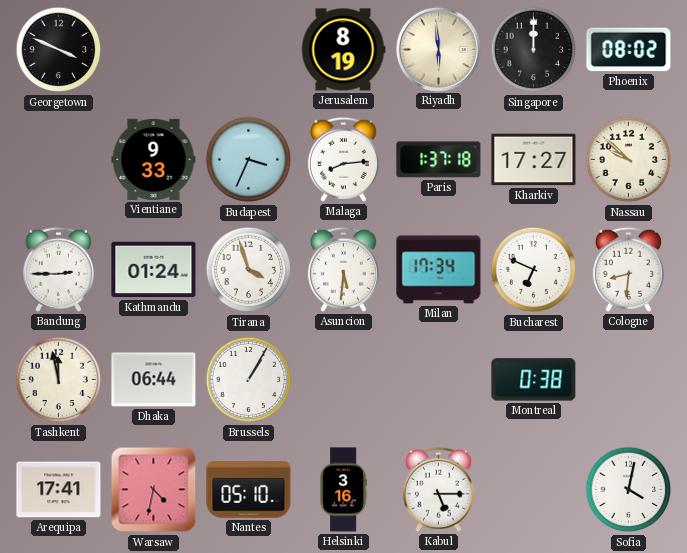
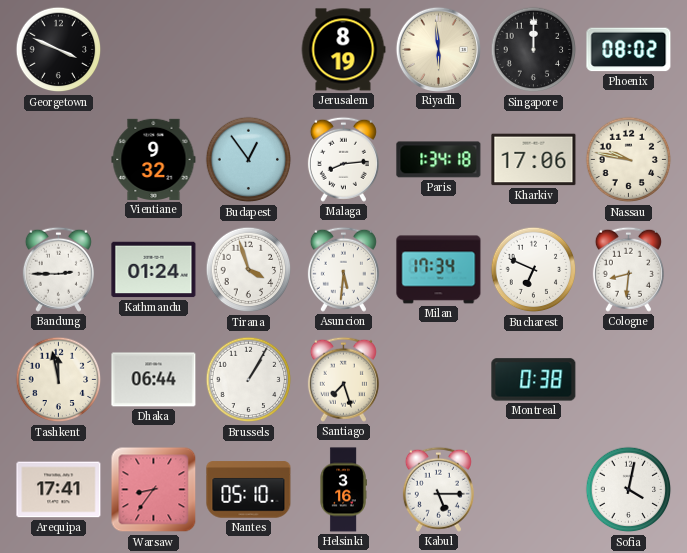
Vientiane: 9:33 -> 9:32
Budapest: 3:34 -> 12:54
Paris: 1:37 -> 1:34
Kharkiv: 17:27 -> 17:06
Nassau: 9:52 -> 9:47
Santiago: none -> 7:27
Warsaw: 4:32 -> 8:36
